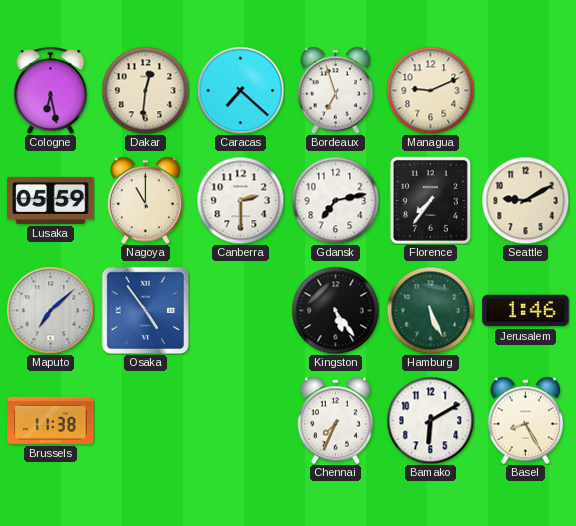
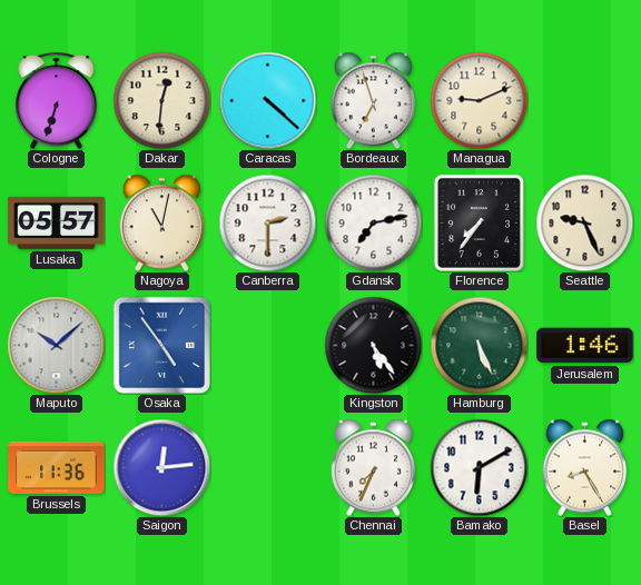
Cologne: 6:28 -> 6:33
Caracas: 7:22 -> 4:22
Lusaka: 05:59 -> 05:57
Nagoya: 11:00 -> 11:02
Seattle: 9:10 -> 9:26
Maputo: 7:08 -> 10:08
Brussels: 11:38 -> 11:36
Saigon: none -> 12:14
